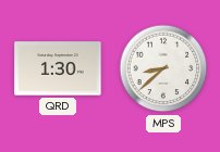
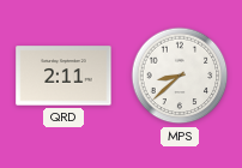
QRD: 1:30 -> 2:11
